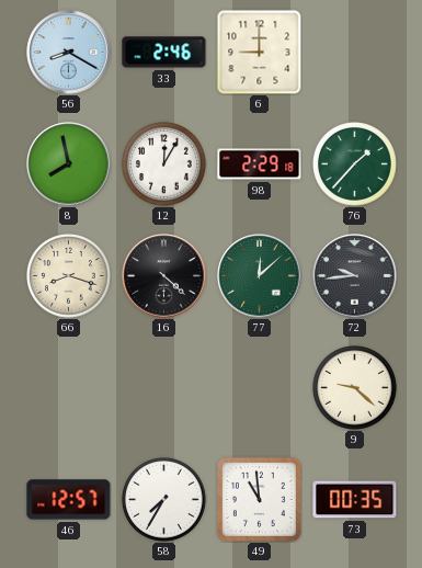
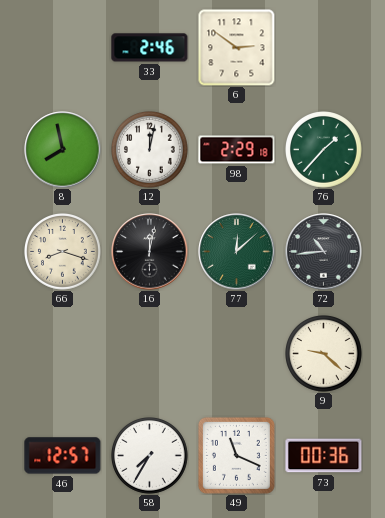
56: 8:20 -> none
6: 9:00 -> 2:51
12: 12:05 -> 12:02
16: 4:22 -> 12:02
72: 9:44 -> 10:44
49: 10:59 -> 11:19
73: 00:35 -> 00:36
